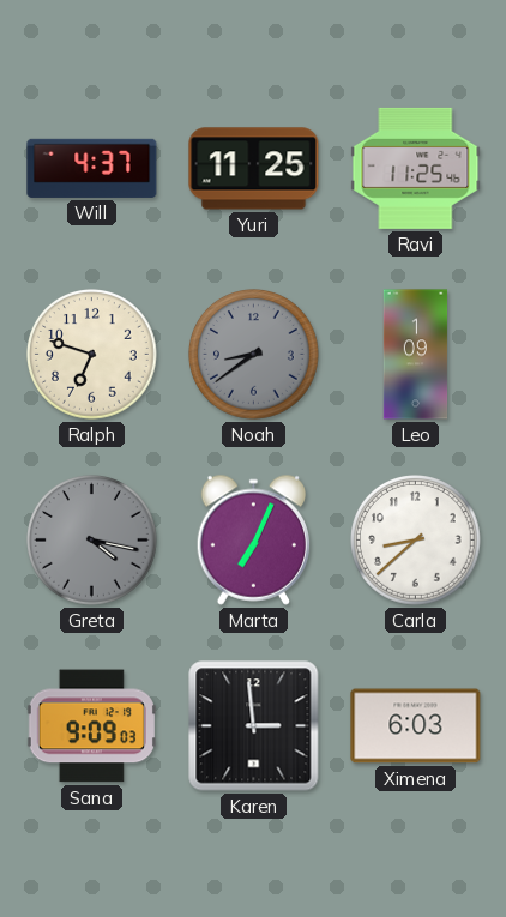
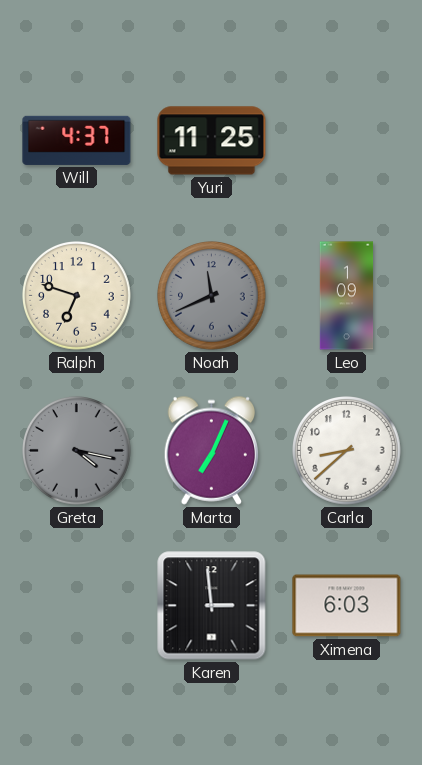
Ravi: 11:25 -> none
Noah: 8:39 -> 11:41
Sana: 9:09 -> none
